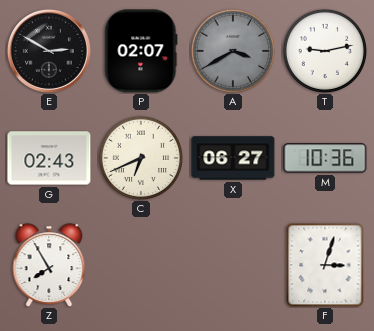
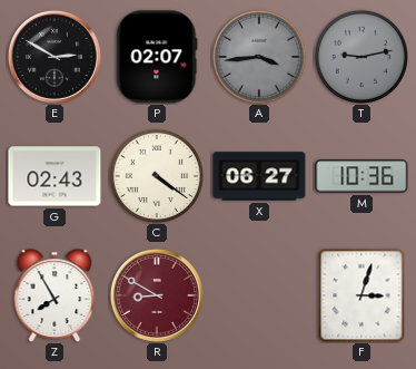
A: 3:40 -> 3:44
T dial: white -> grey
C: 6:41 -> 4:21
R: none -> 8:50
